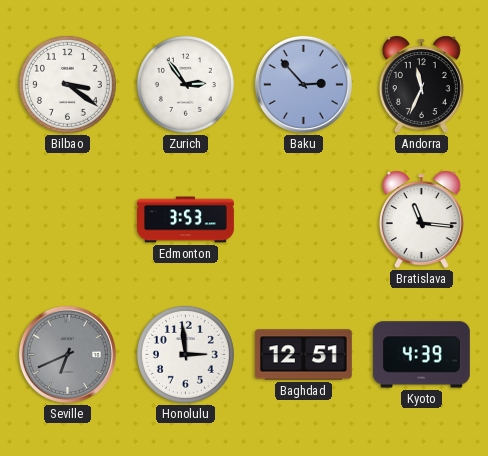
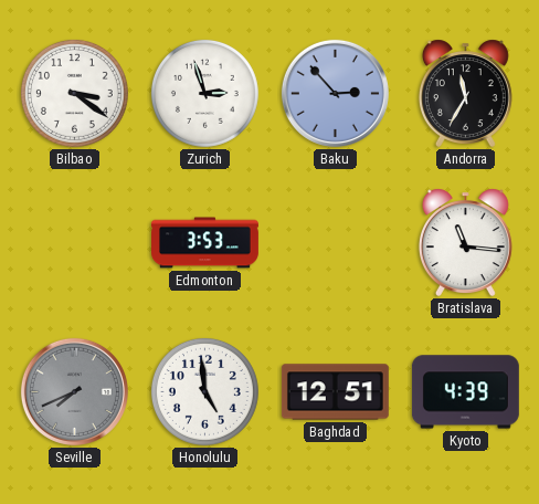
Zurich: 2:54 -> 2:57
Andorra: 11:34 -> 11:35
Seville: 6:41 -> 7:41
Honolulu: 2:59 -> 4:59
